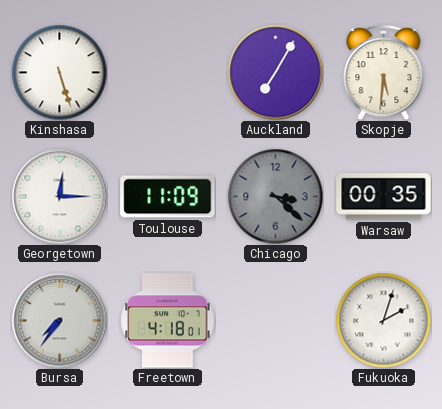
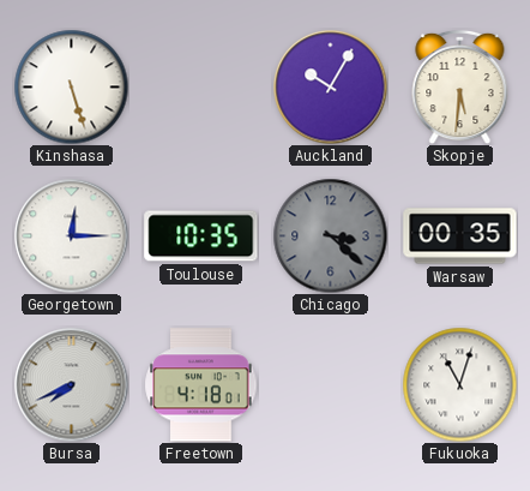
Auckland: 7:05 -> 10:05
Toulouse: 11:09 -> 10:35
Bursa: 7:36 -> 7:41
Fukuoka: 2:03 -> 11:03
